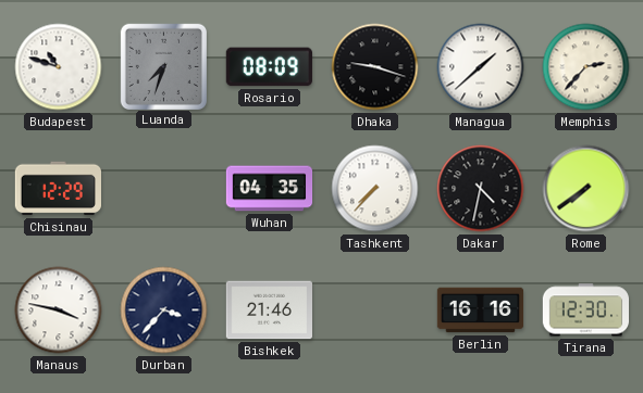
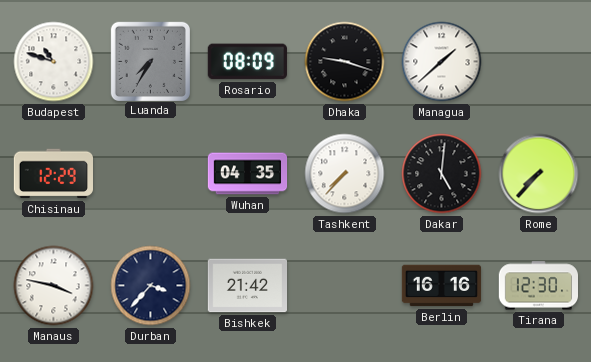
Luanda: 7:33 -> 7:35
Memphis: 2:37 -> none
Dakar: 4:32 -> 5:01
Rome: 7:39 -> 7:37
Bishkek: 21:46 -> 21:42
